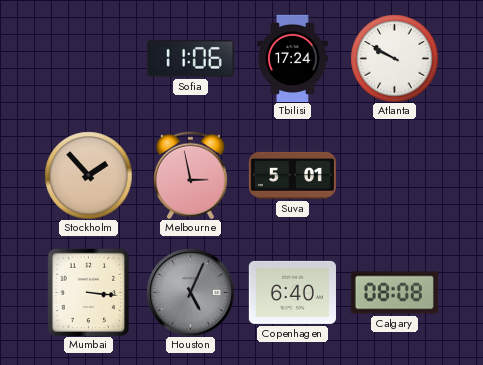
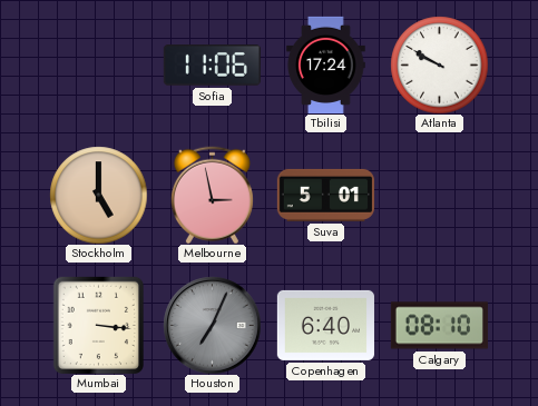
Stockholm: 1:53 -> 5:00
Houston: 5:04 -> 7:04
Calgary: 08:08 -> 08:10
